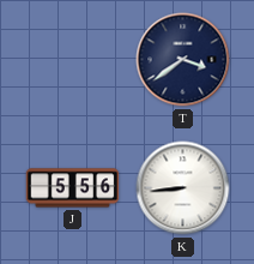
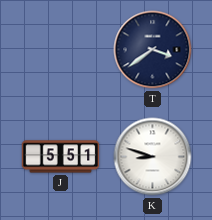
J: 5:56 -> 5:51
K: 8:44 -> 8:48
